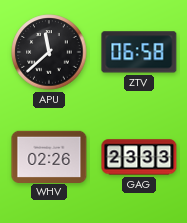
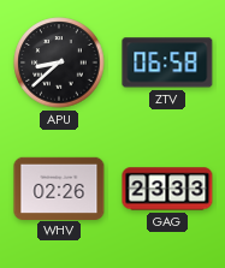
APU: 11:38 -> 8:38
